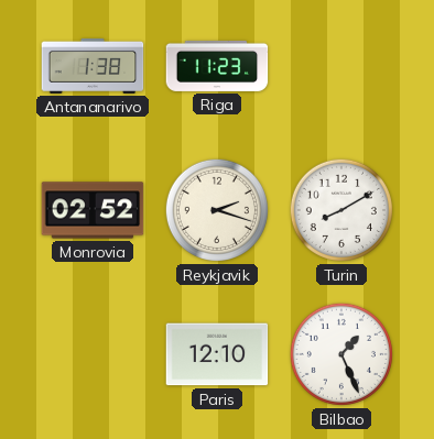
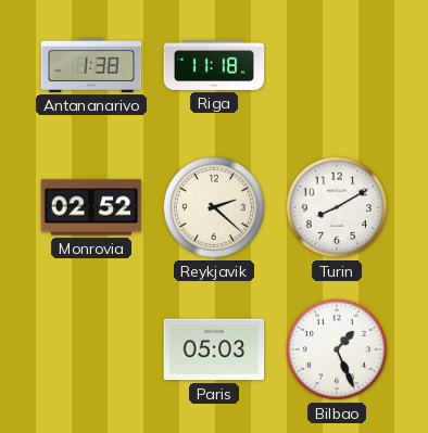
Riga: 11:23 -> 11:18
Reykjavik: 2:18 -> 2:22
Paris: 12:10 -> 05:03
